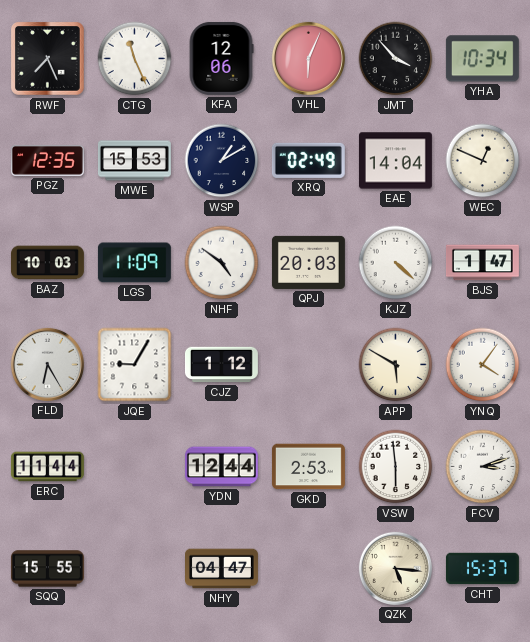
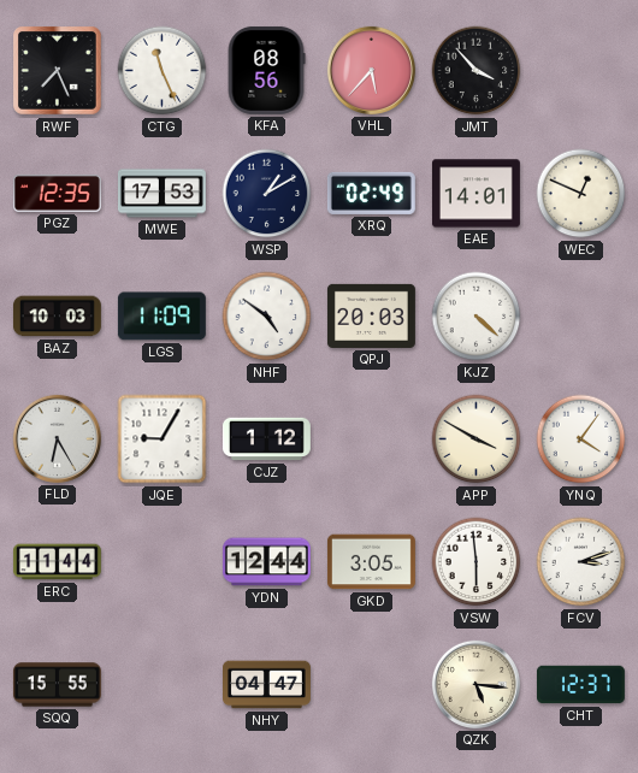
KFA: 12:06 -> 08:56
VHL: 6:04 -> 5:37
YHA: 10:34 -> none
MWE: 15:53 -> 17:53
EAE: 14:04 -> 14:01
BJS: 1:47 -> none
APP: 5:50 -> 3:50
GKD: 2:53 -> 3:05
CHT: 15:37 -> 12:37
